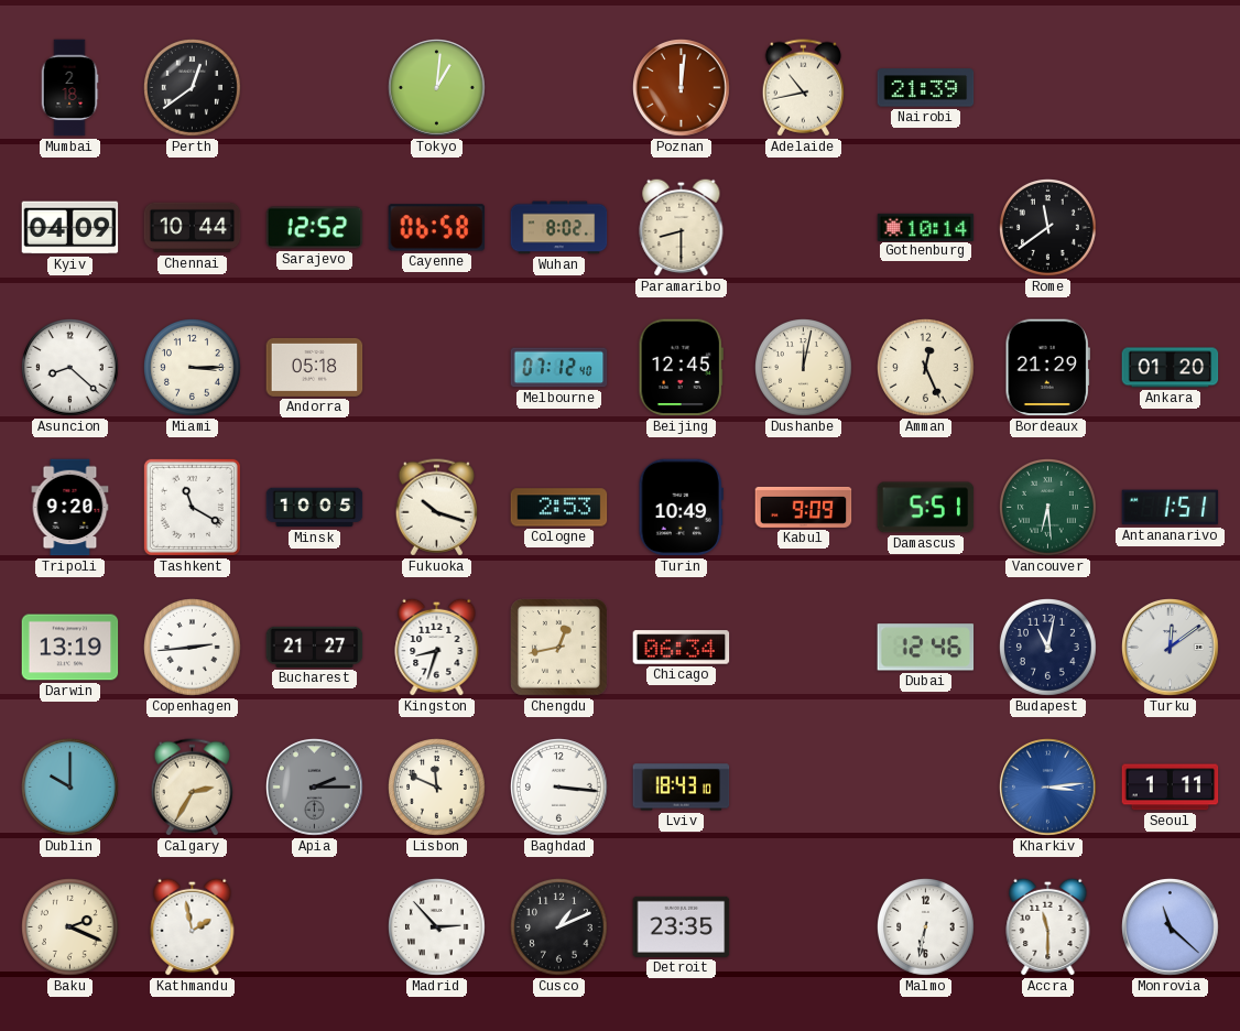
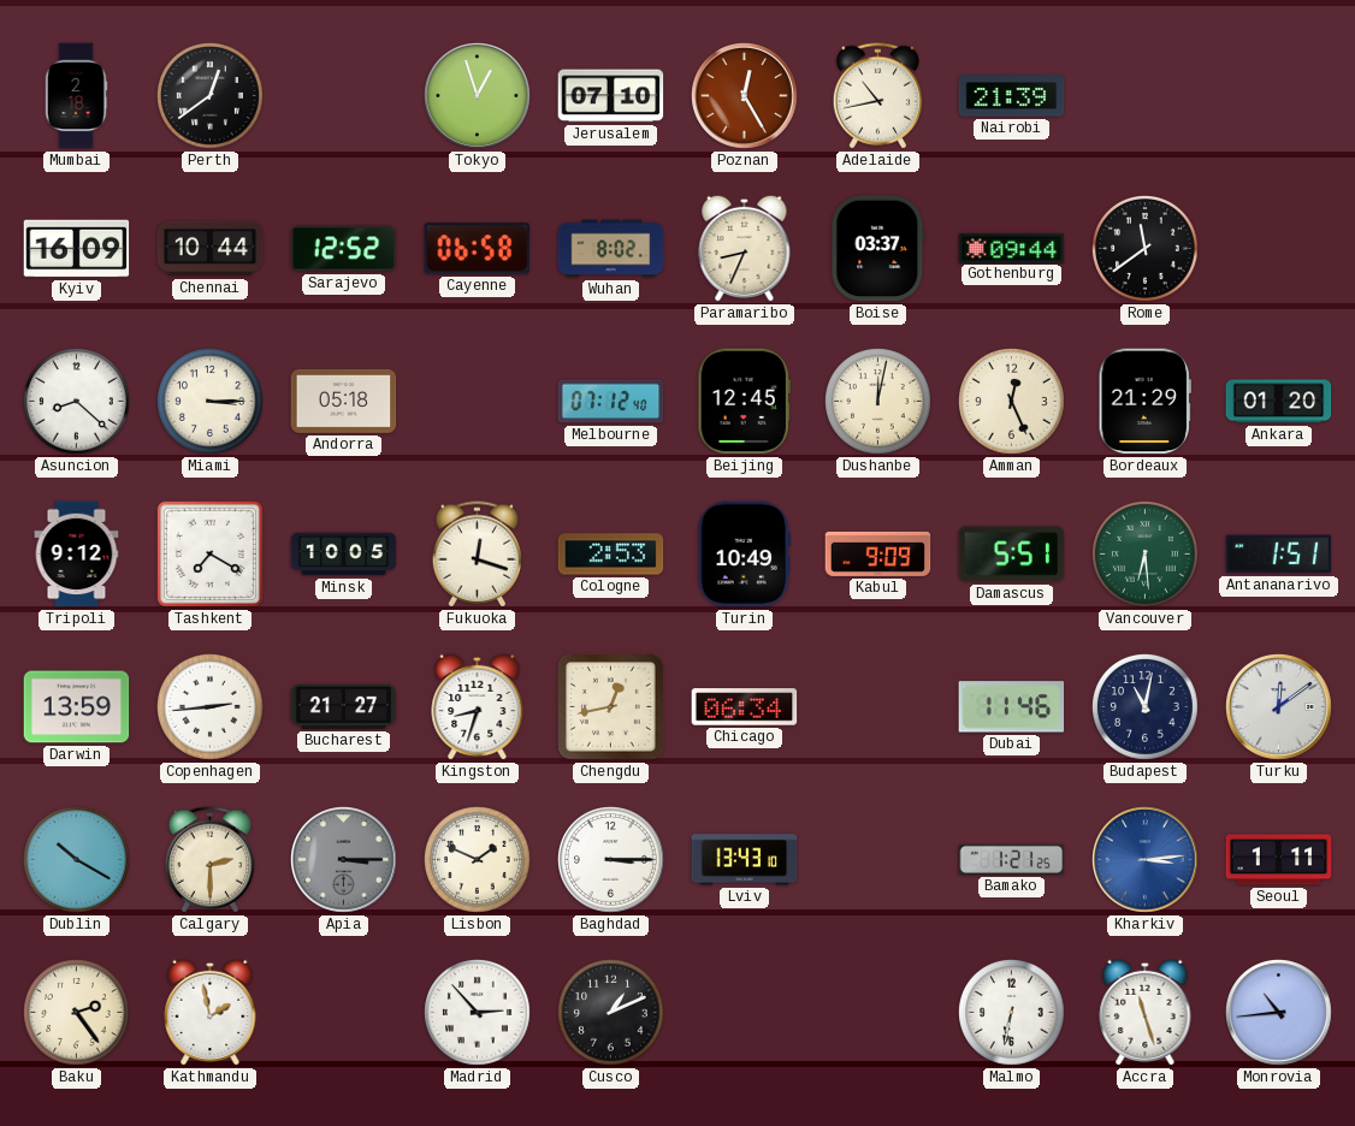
Tokyo: 1:01 -> 12:57
Jerusalem: none -> 07:10
Poznan: 12:01 -> 12:25
Kyiv: 04:09 -> 16:09
Paramaribo: 8:30 -> 8:34
Boise: none -> 03:37
Gothenburg: 10:14 -> 09:44
Tripoli: 9:20 -> 9:12
Tashkent: 11:20 -> 7:20
Fukuoka: 10:18 -> 12:18
Darwin: 13:19 -> 13:59
Dubai: 12:46 -> 11:46
Dublin: 10:00 -> 10:20
Calgary: 2:35 -> 2:30
Apia: 2:15 -> 3:15
Lisbon: 11:49 -> 1:49
Baghdad: 3:16 -> 3:15
Lviv: 18:43 -> 13:43
Bamako: none -> 1:21
Baku: 2:19 -> 2:24
Detroit: 23:35 -> none
Accra: 11:30 -> 11:27
Monrovia: 11:22 -> 10:44
